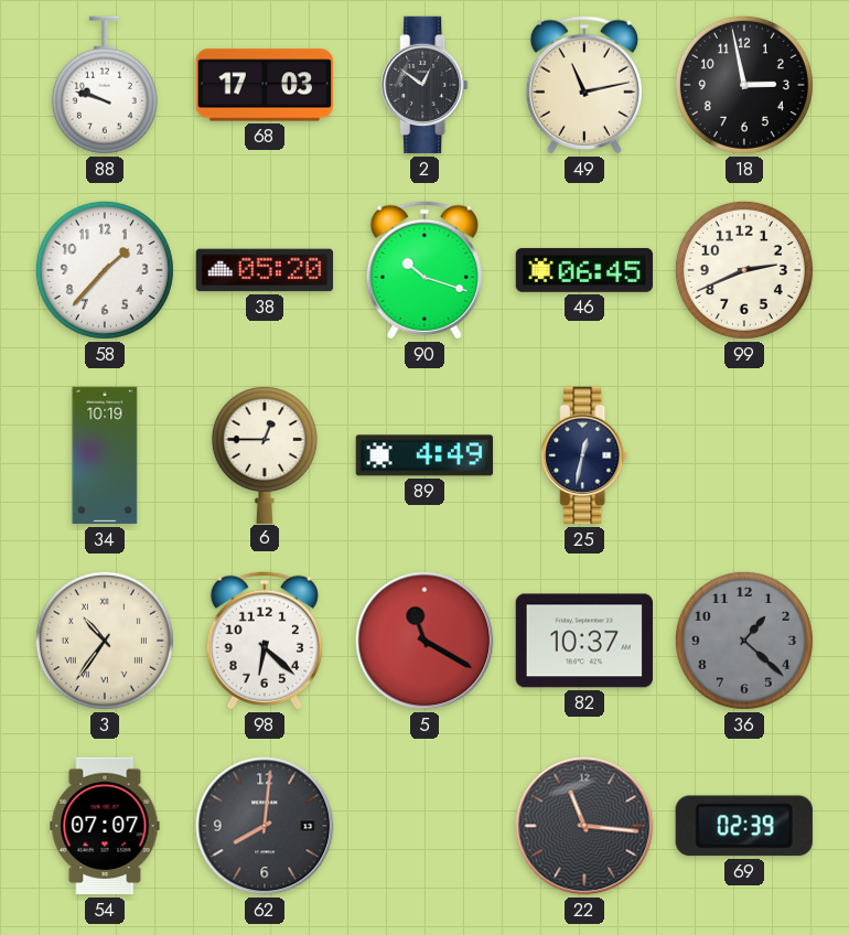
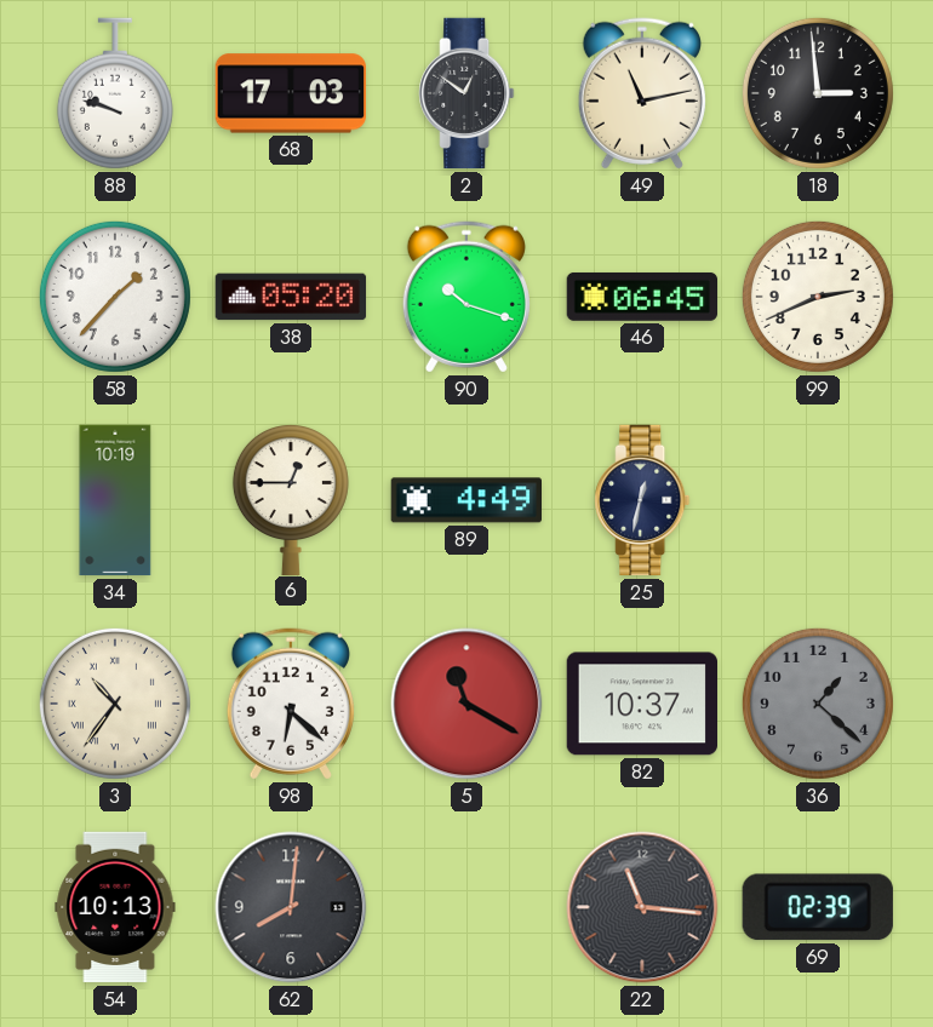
18: 2:58 -> 2:59
54: 07:07 -> 10:13
